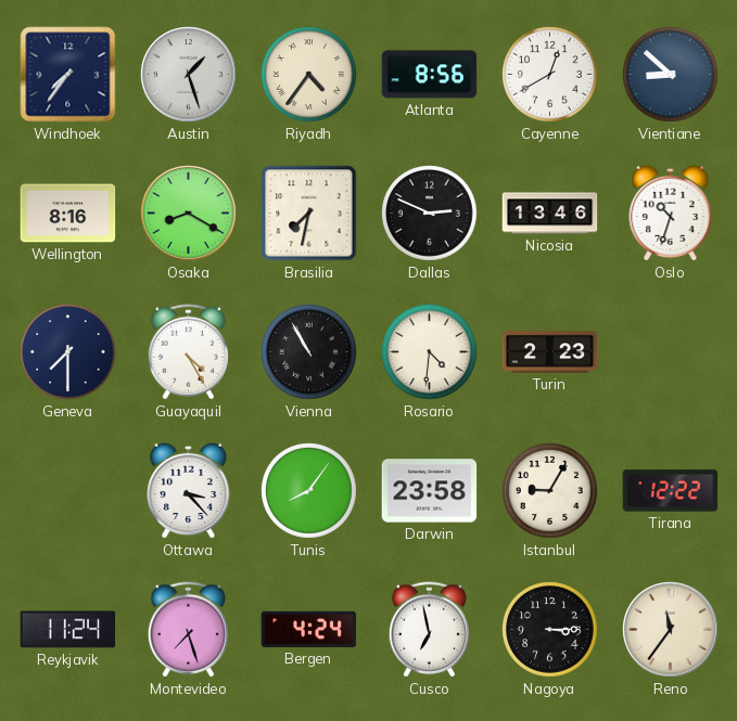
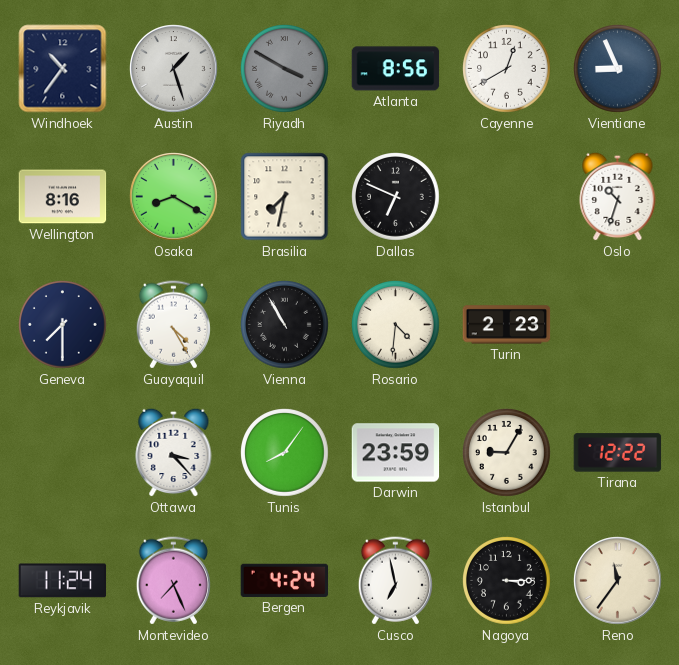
Windhoek: 7:36 -> 10:36
Riyadh: 4:36 -> 3:50
Riyadh dial: cream -> grey
Vientiane: 8:52 -> 8:56
Dallas: 2:49 -> 6:49
Nicosia: 13:46 -> none
Darwin: 23:58 -> 23:59
Montevideo: 7:27 -> 7:26
